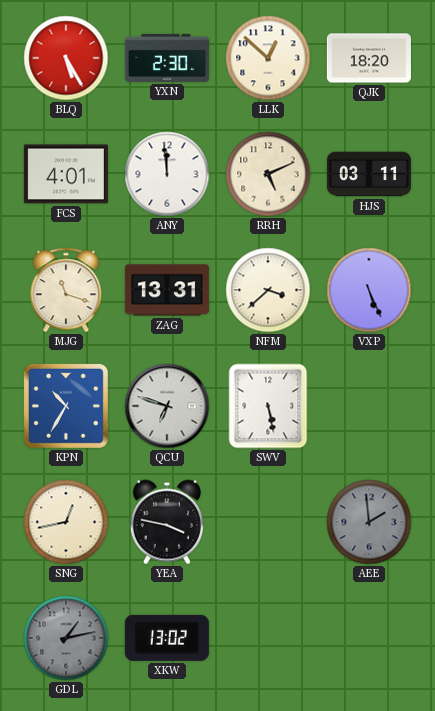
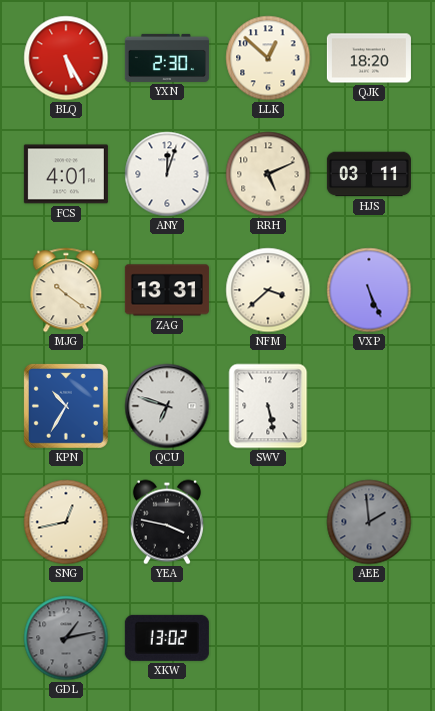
ANY: 11:59 -> 12:03
MJG: 11:18 -> 10:21
